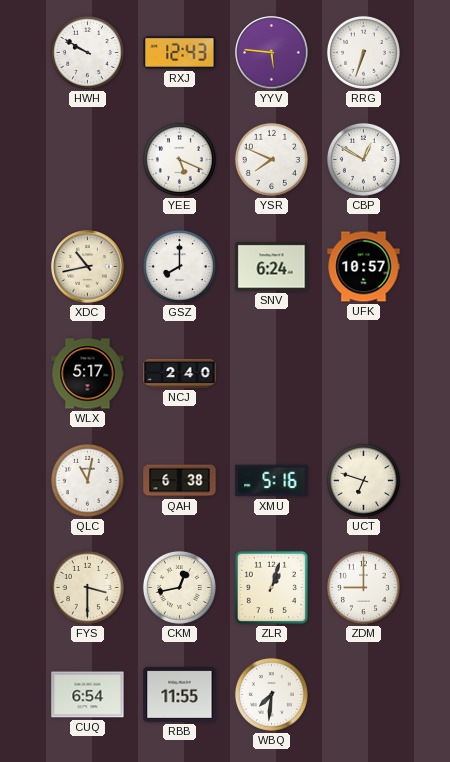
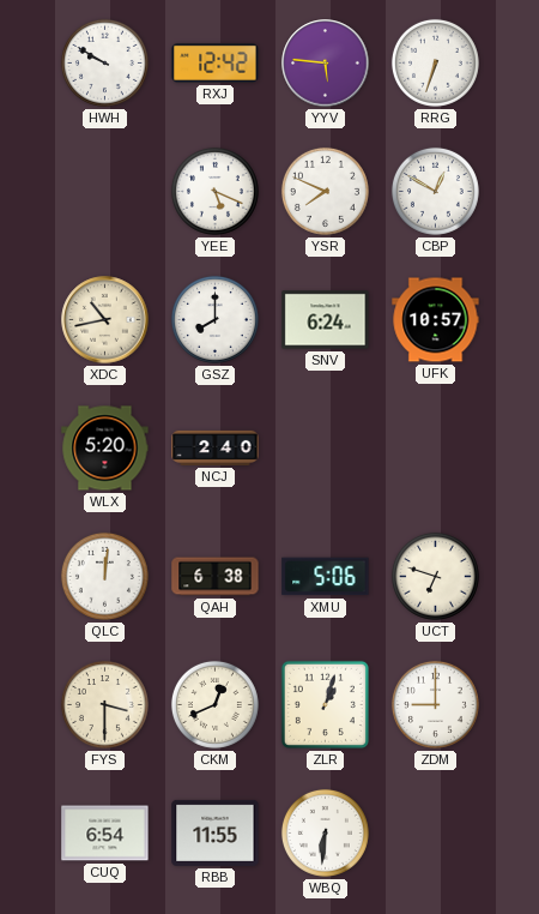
RXJ: 12:43 -> 12:42
WLX: 5:17 -> 5:20
QLC: 11:02 -> 12:01
XMU: 5:16 -> 5:06
CKM: 12:43 -> 12:41
WBQ: 7:31 -> 6:31
